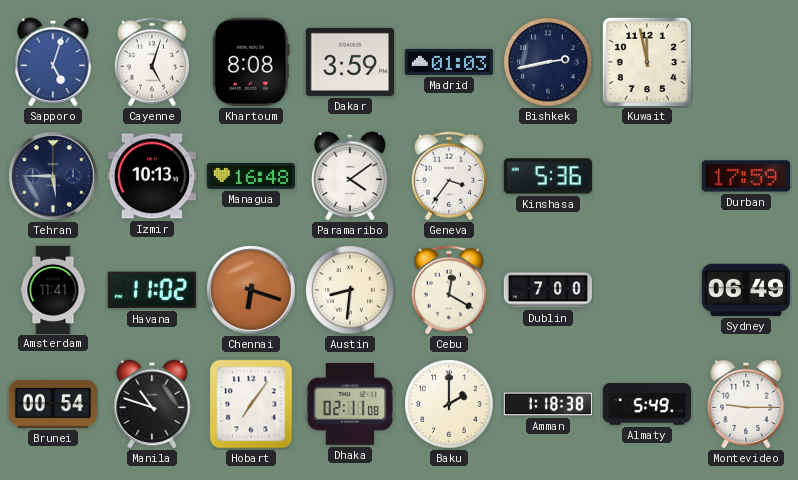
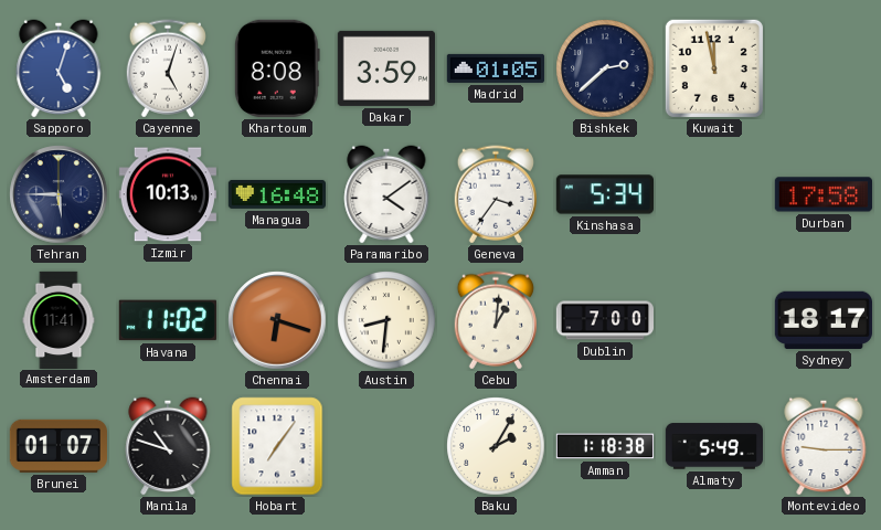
Madrid: 01:03 -> 01:05
Bishkek: 2:43 -> 2:38
Kinshasa: 5:36 -> 5:34
Durban: 17:59 -> 17:58
Cebu: 12:20 -> 1:01
Sydney: 06:49 -> 18:17
Brunei: 00:54 -> 01:07
Dhaka: 02:11 -> none
Baku: 2:00 -> 2:05
